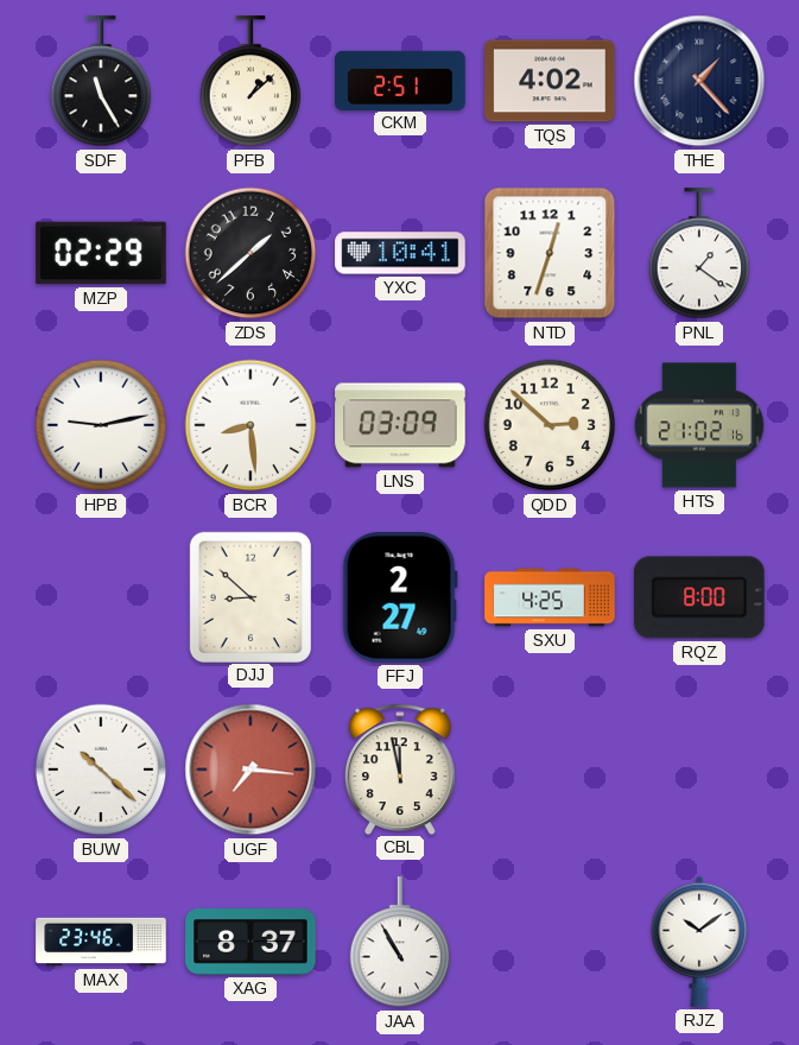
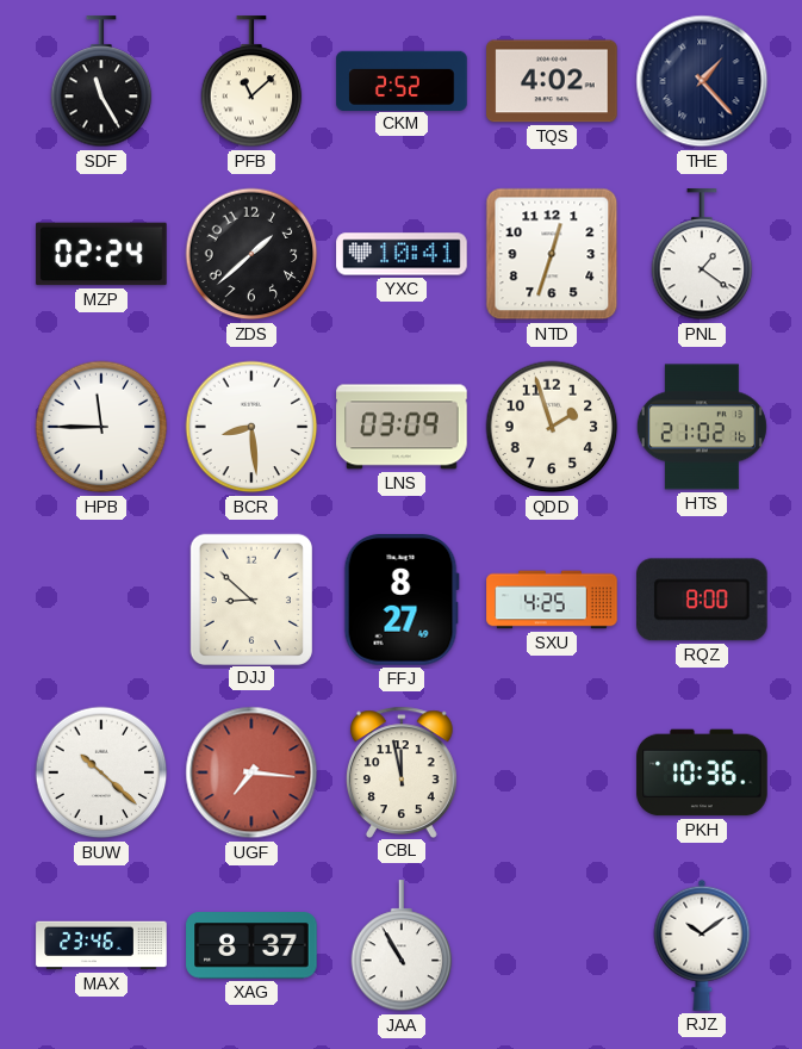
PFB: 1:08 -> 11:08
CKM: 2:51 -> 2:52
MZP: 02:29 -> 02:24
HPB: 9:13 -> 11:45
QDD: 2:52 -> 1:57
FFJ: 2:27 -> 8:27
PKH: none -> 10:36
